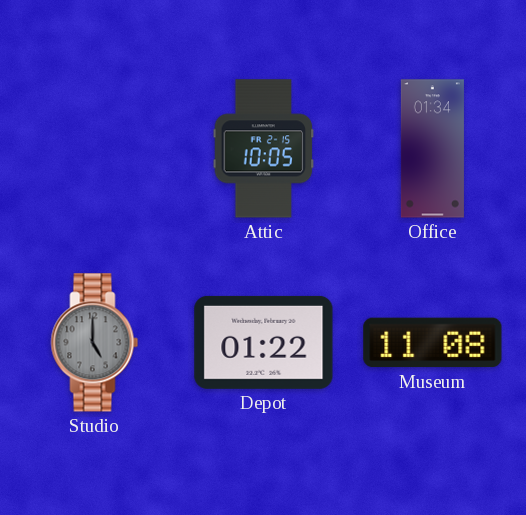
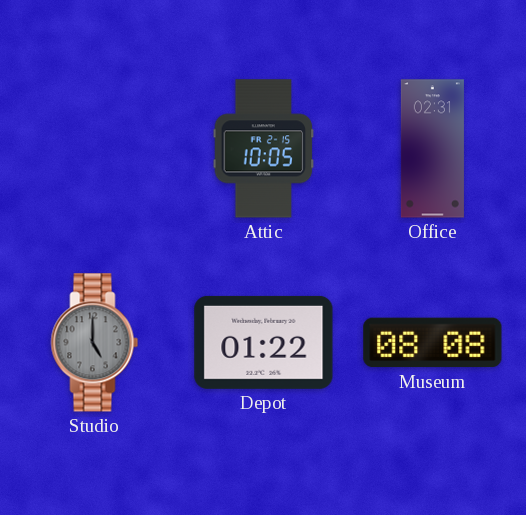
Office: 01:34 -> 02:31
Museum: 11:08 -> 08:08
